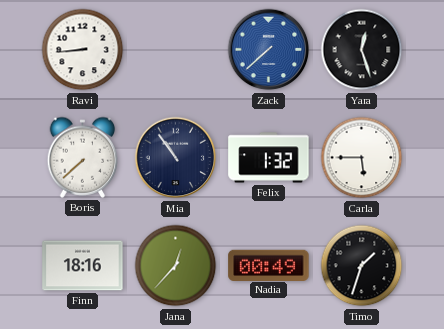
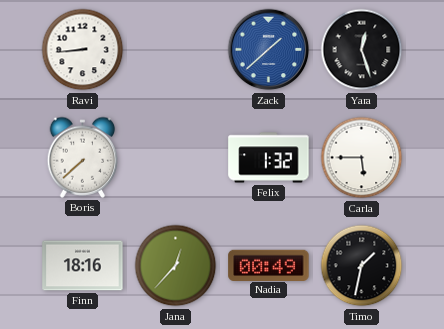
Zack: 7:38 -> 1:38
Mia: 10:54 -> none
Timo: 1:33 -> 1:32
